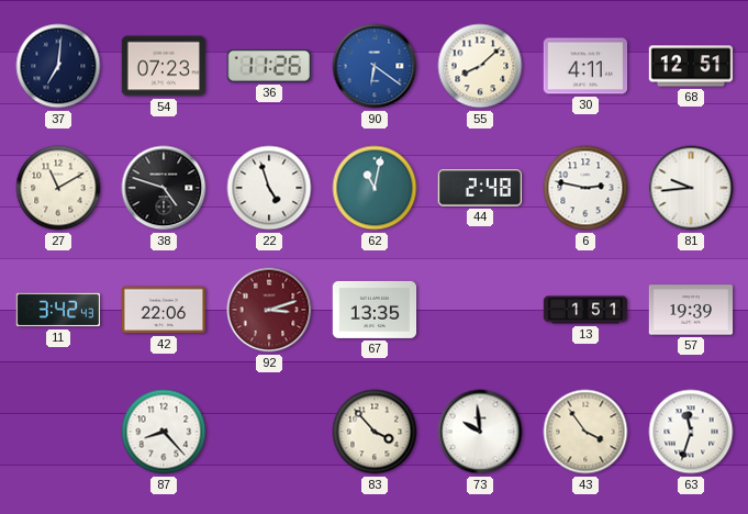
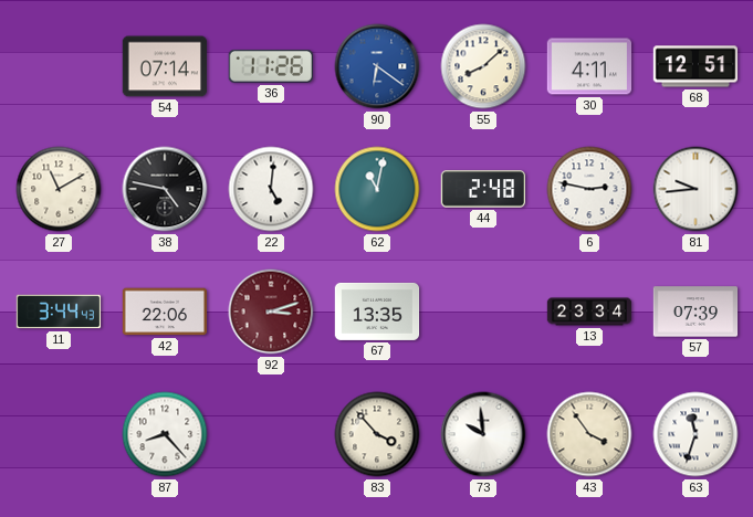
37: 7:01 -> none
54: 07:23 -> 07:14
38: 4:48 -> 4:47
22: 4:57 -> 5:01
11: 3:42 -> 3:44
13: 1:51 -> 23:34
57: 19:39 -> 07:39
